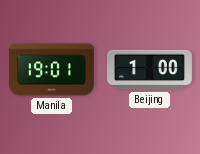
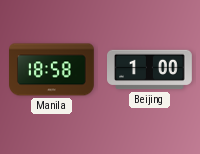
Manila: 19:01 -> 18:58
